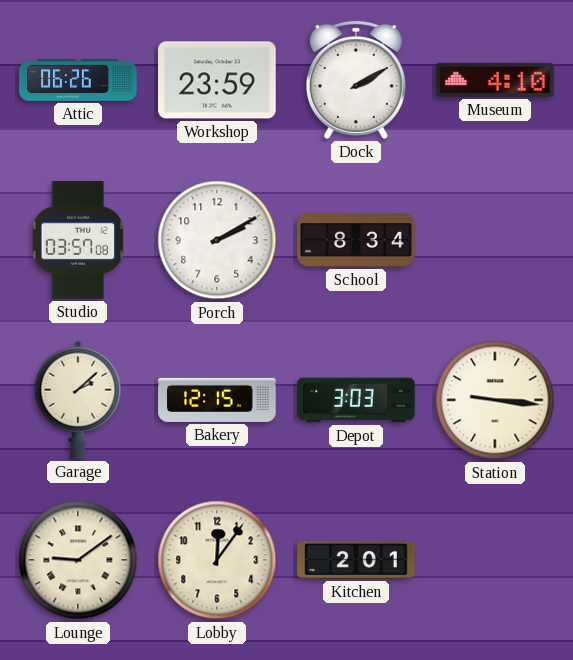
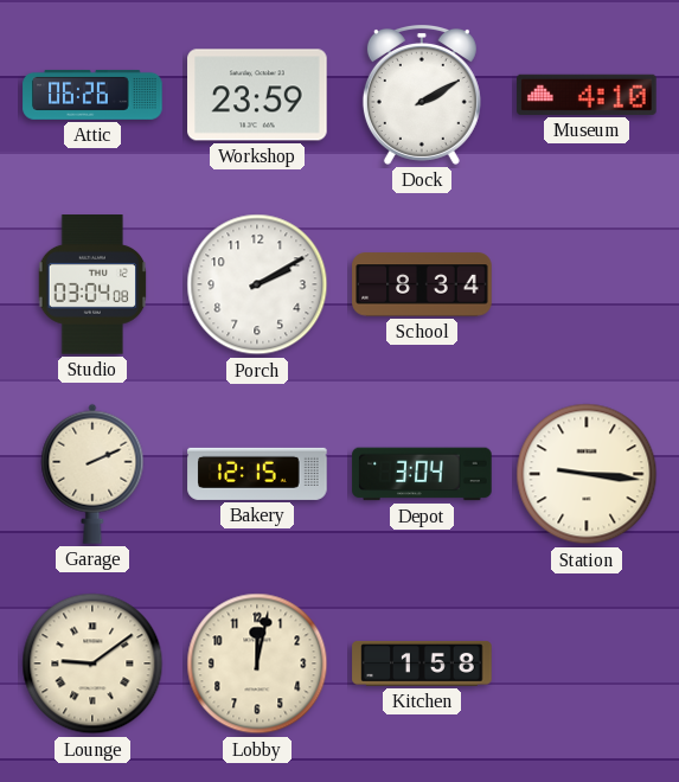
Studio: 03:57 -> 03:04
Garage: 2:08 -> 2:11
Depot: 3:03 -> 3:04
Lobby: 12:06 -> 12:02
Kitchen: 2:01 -> 1:58
